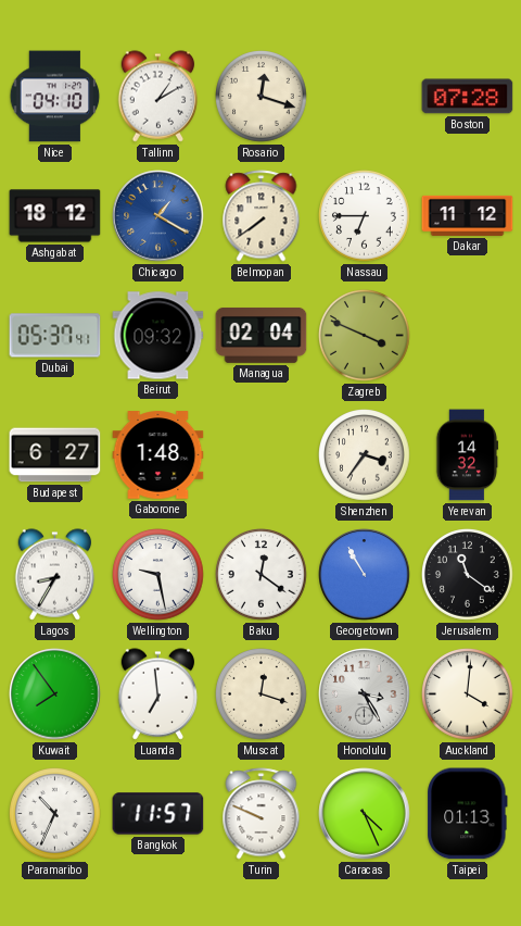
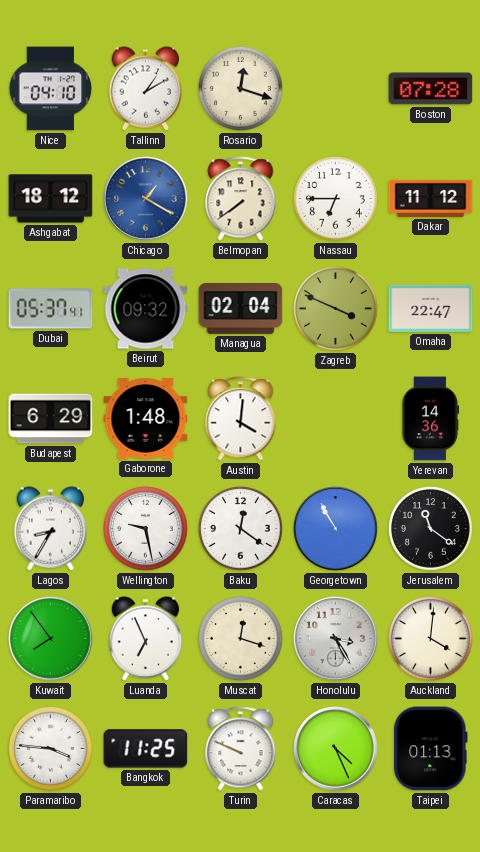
Omaha: none -> 22:47
Budapest: 6:27 -> 6:29
Austin: none -> 4:01
Shenzhen: 3:36 -> none
Yerevan: 14:32 -> 14:36
Luanda: 6:59 -> 6:56
Paramaribo: 10:34 -> 3:46
Bangkok: 11:57 -> 11:25
